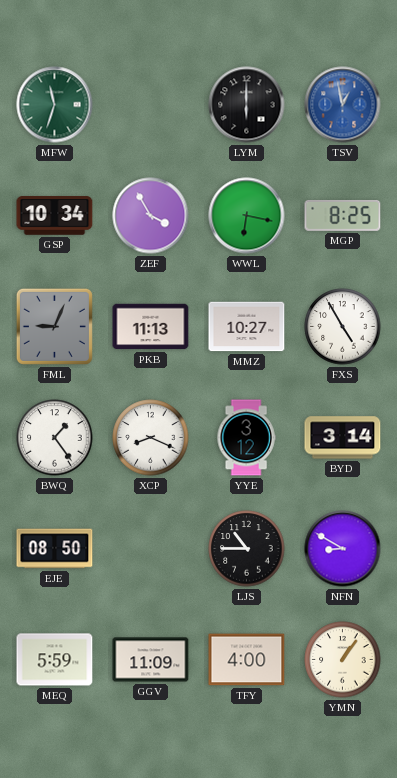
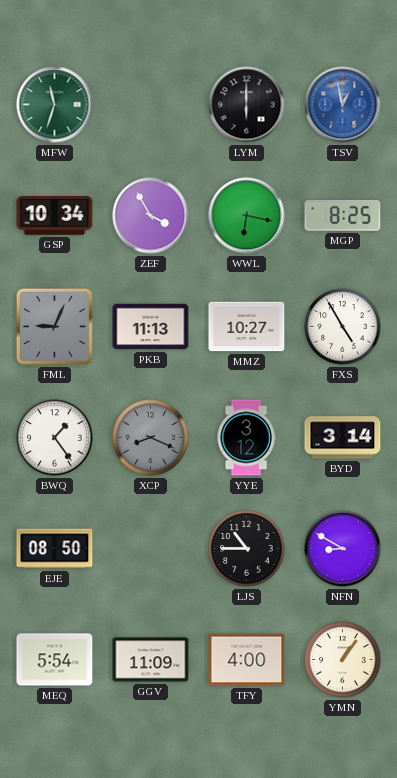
XCP dial: white -> grey
MEQ: 5:59 -> 5:54
